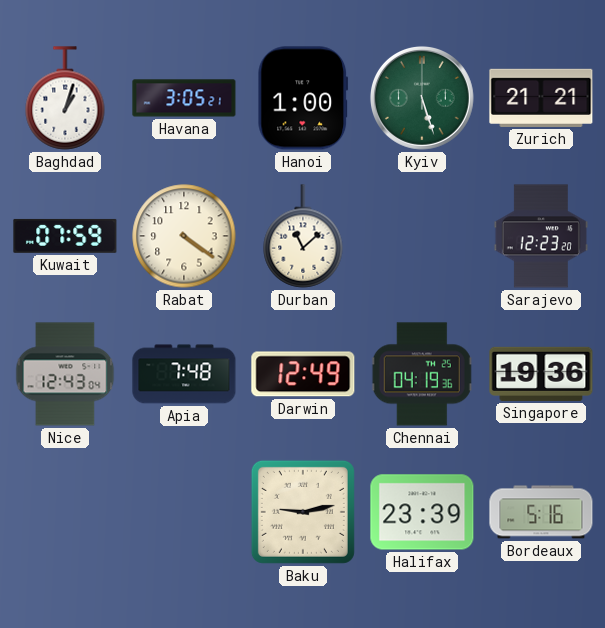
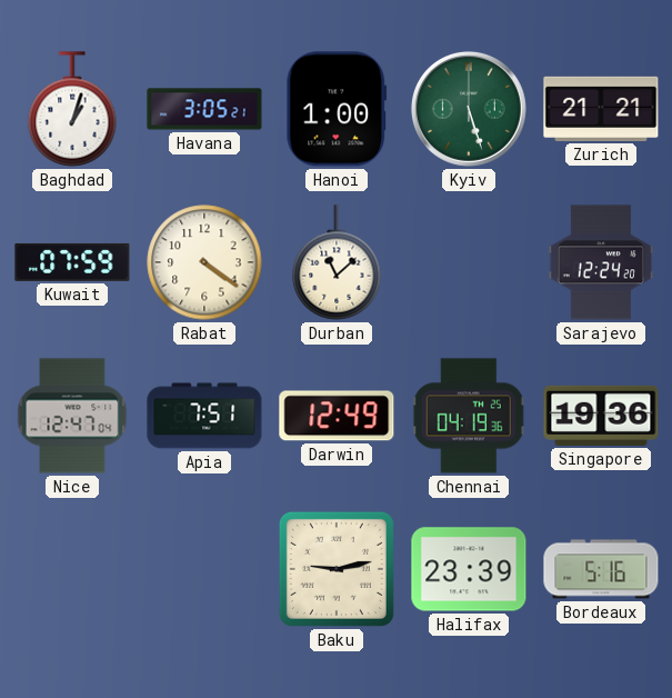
Sarajevo: 12:23 -> 12:24
Nice: 12:43 -> 12:47
Apia: 7:48 -> 7:51
